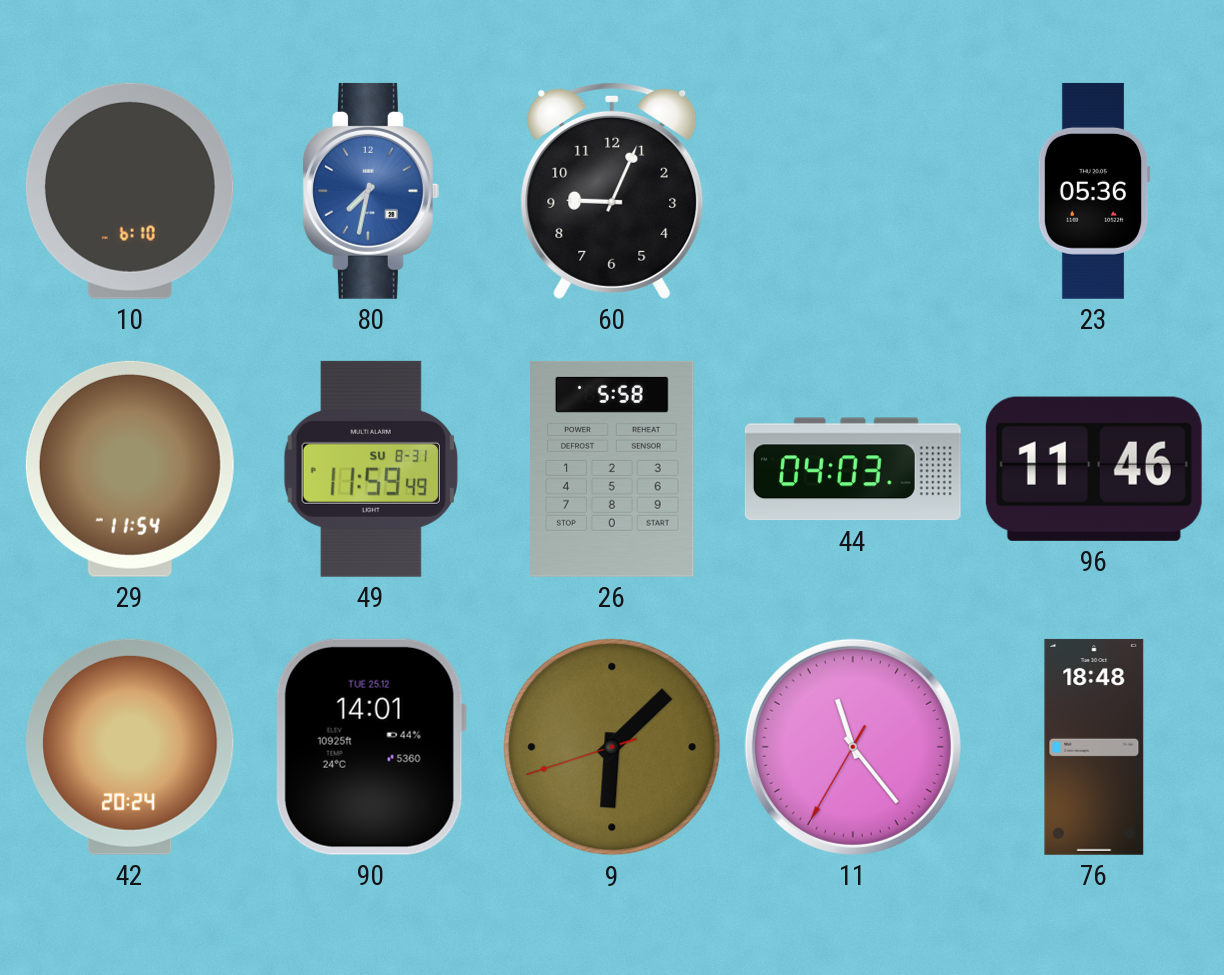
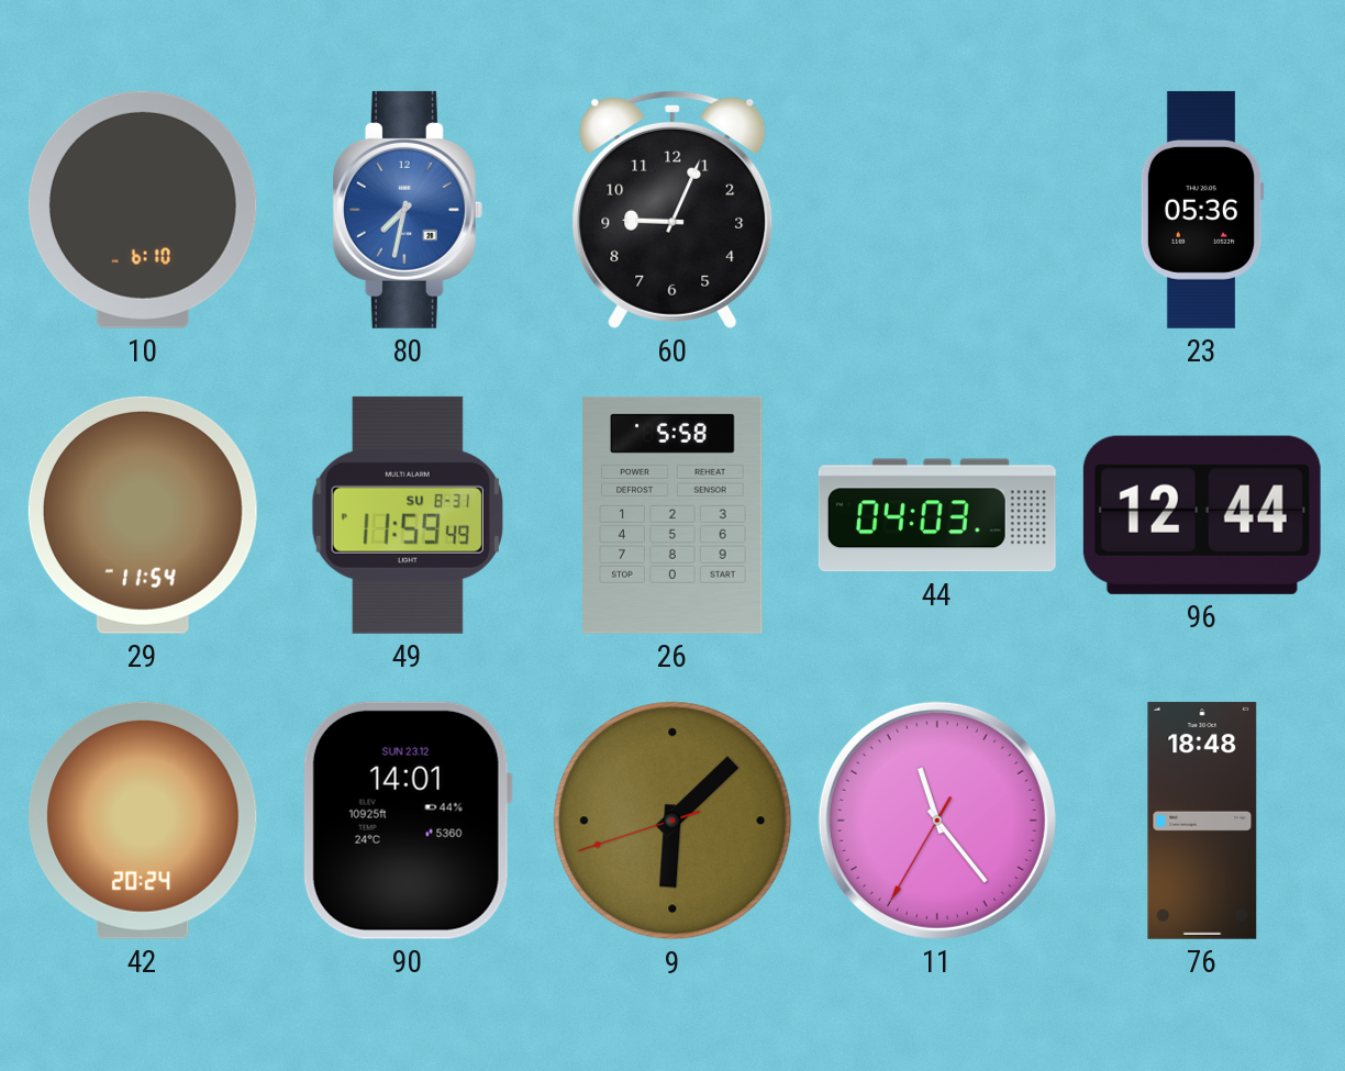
96: 11:46 -> 12:44
90 date: TUE 25.12 -> SUN 23.12
